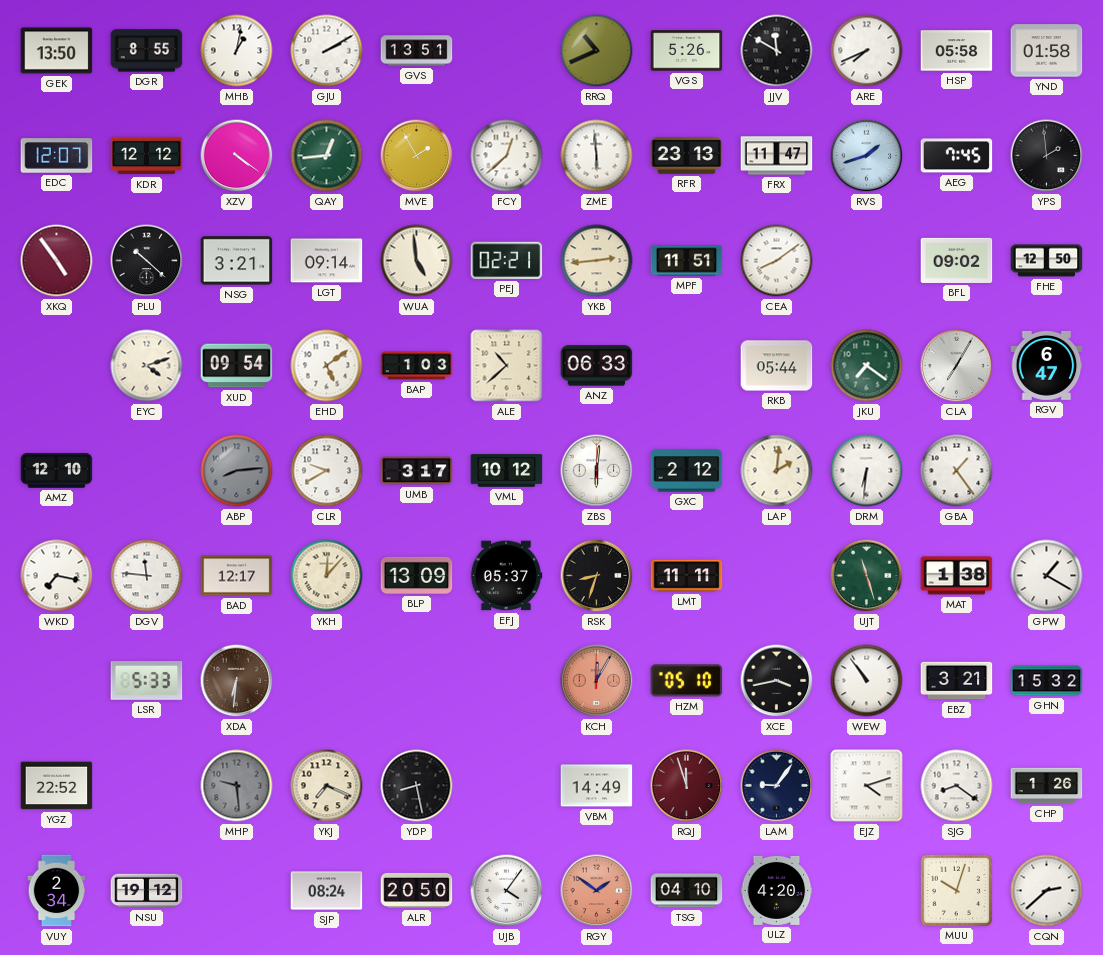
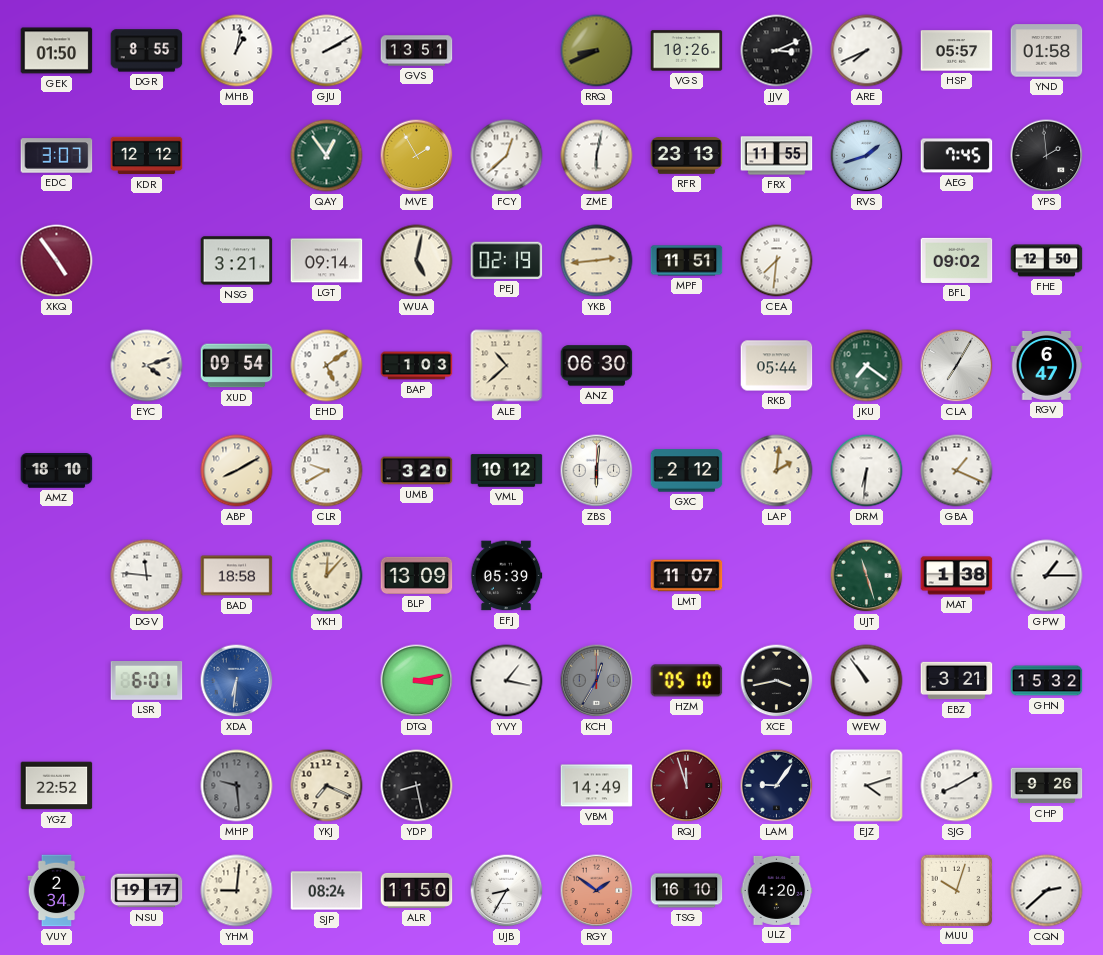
GEK: 13:50 -> 01:50
RRQ: 10:41 -> 8:41
VGS: 5:26 -> 10:26
JJV: 11:50 -> 3:11
HSP: 05:58 -> 05:57
EDC: 12:07 -> 3:07
XZV: 4:21 -> none
QAY: 12:44 -> 12:54
ZME: 5:59 -> 6:02
FRX: 11:47 -> 11:55
PLU: 10:22 -> none
WUA: 4:59 -> 5:02
PEJ: 02:21 -> 02:19
CEA: 8:09 -> 7:31
ANZ: 06:33 -> 06:30
AMZ: 12:10 -> 18:10
ABP: 8:14 -> 8:10
ABP dial: grey -> cream
UMB: 3:17 -> 3:20
GBA: 1:24 -> 1:19
WKD: 7:17 -> none
BAD: 12:17 -> 18:58
EFJ: 05:37 -> 05:39
RSK: 8:33 -> none
LMT: 11:11 -> 11:07
GPW: 1:20 -> 1:15
LSR: 5:33 -> 6:01
XDA dial: brown -> blue
DTQ: none -> 3:13
YVY: none -> 1:17
KCH: 12:05 -> 12:35
KCH dial: salmon -> grey
SJG: 8:21 -> 8:10
CHP: 1:26 -> 9:26
NSU: 19:12 -> 19:17
YHM: none -> 9:01
ALR: 20:50 -> 11:50
UJB: 4:06 -> 8:35
TSG: 04:10 -> 16:10
